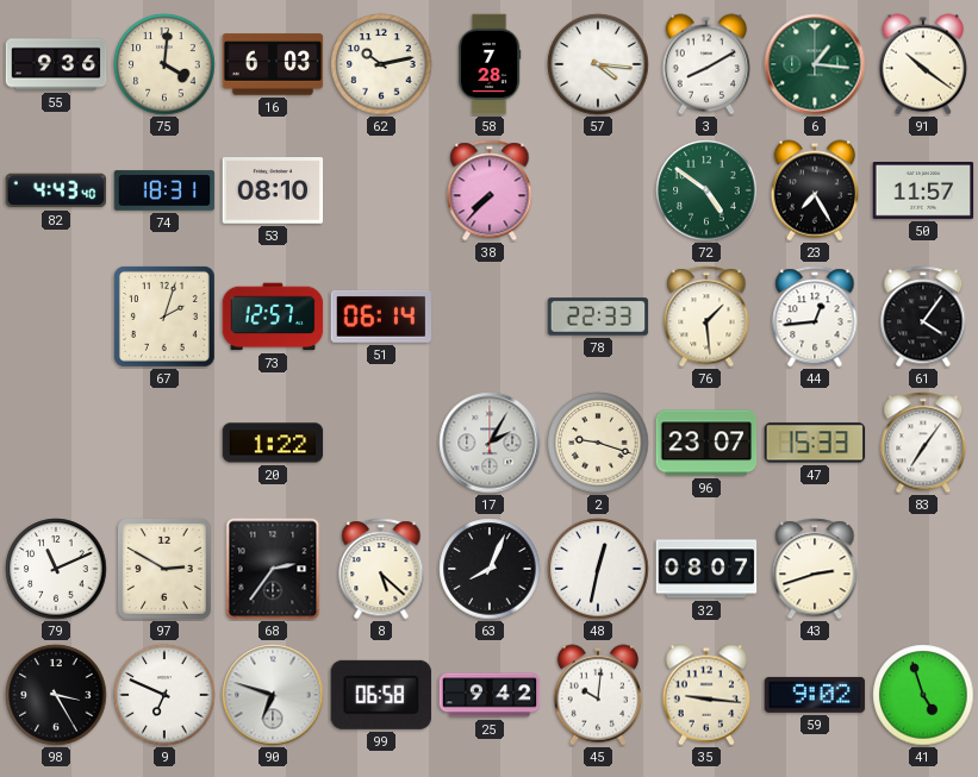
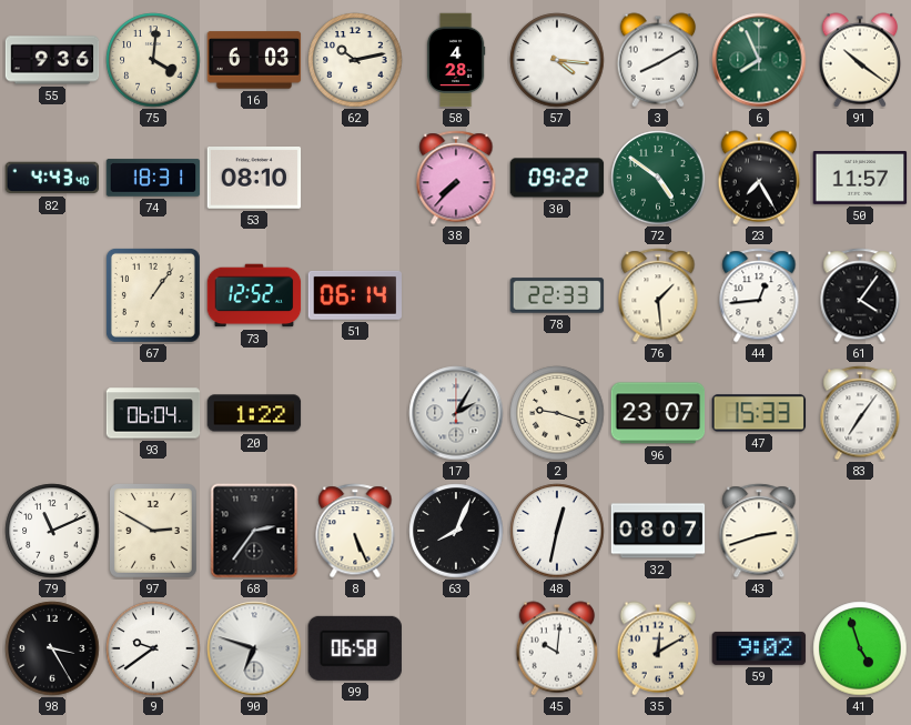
58: 7:28 -> 4:28
6: 1:16 -> 7:56
30: none -> 09:22
67: 2:03 -> 1:06
73: 12:57 -> 12:52
93: none -> 06:04
8: 5:22 -> 5:26
9: 6:49 -> 9:39
25: 9:42 -> none
35: 9:16 -> 12:10
